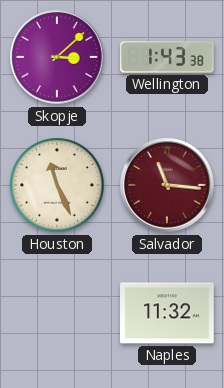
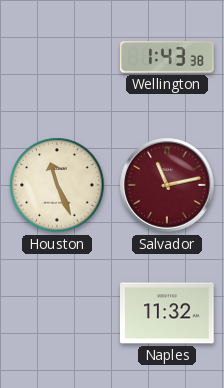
Skopje: 3:08 -> none
Salvador: 11:16 -> 11:13
